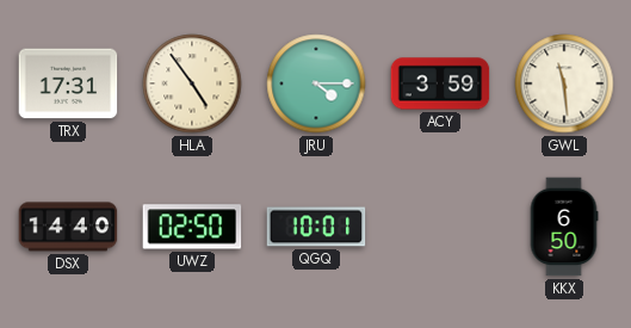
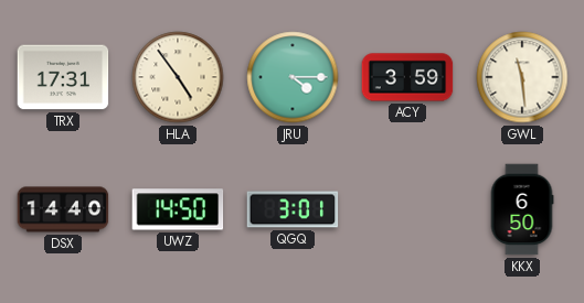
UWZ: 02:50 -> 14:50
QGQ: 10:01 -> 3:01
